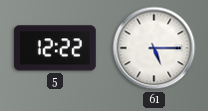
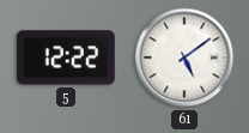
61: 5:15 -> 5:09
